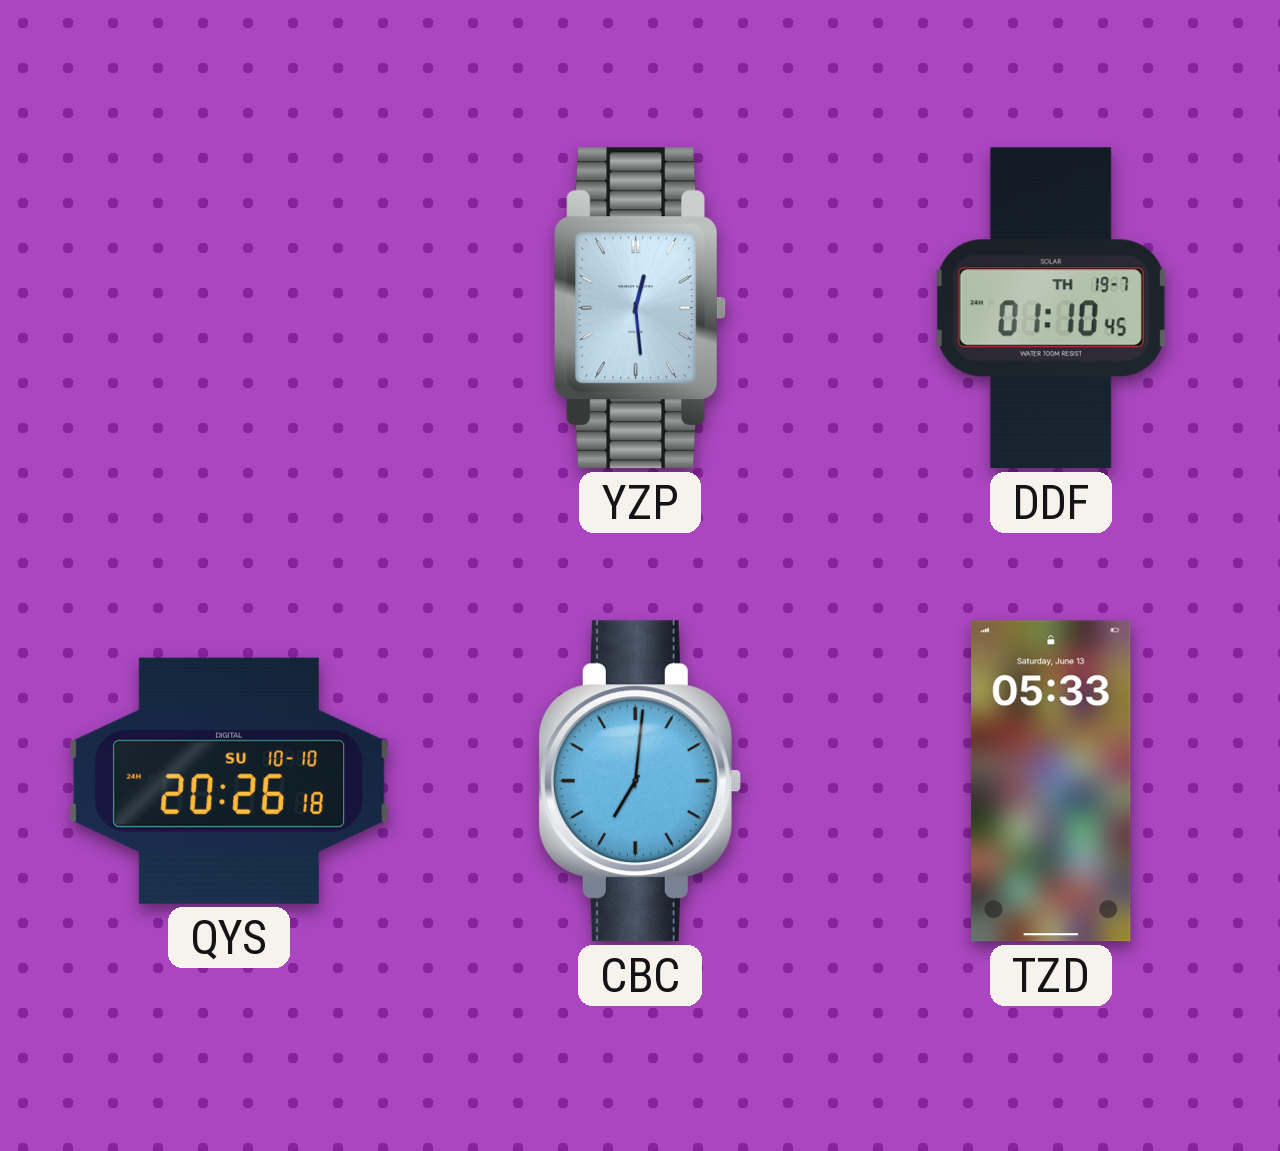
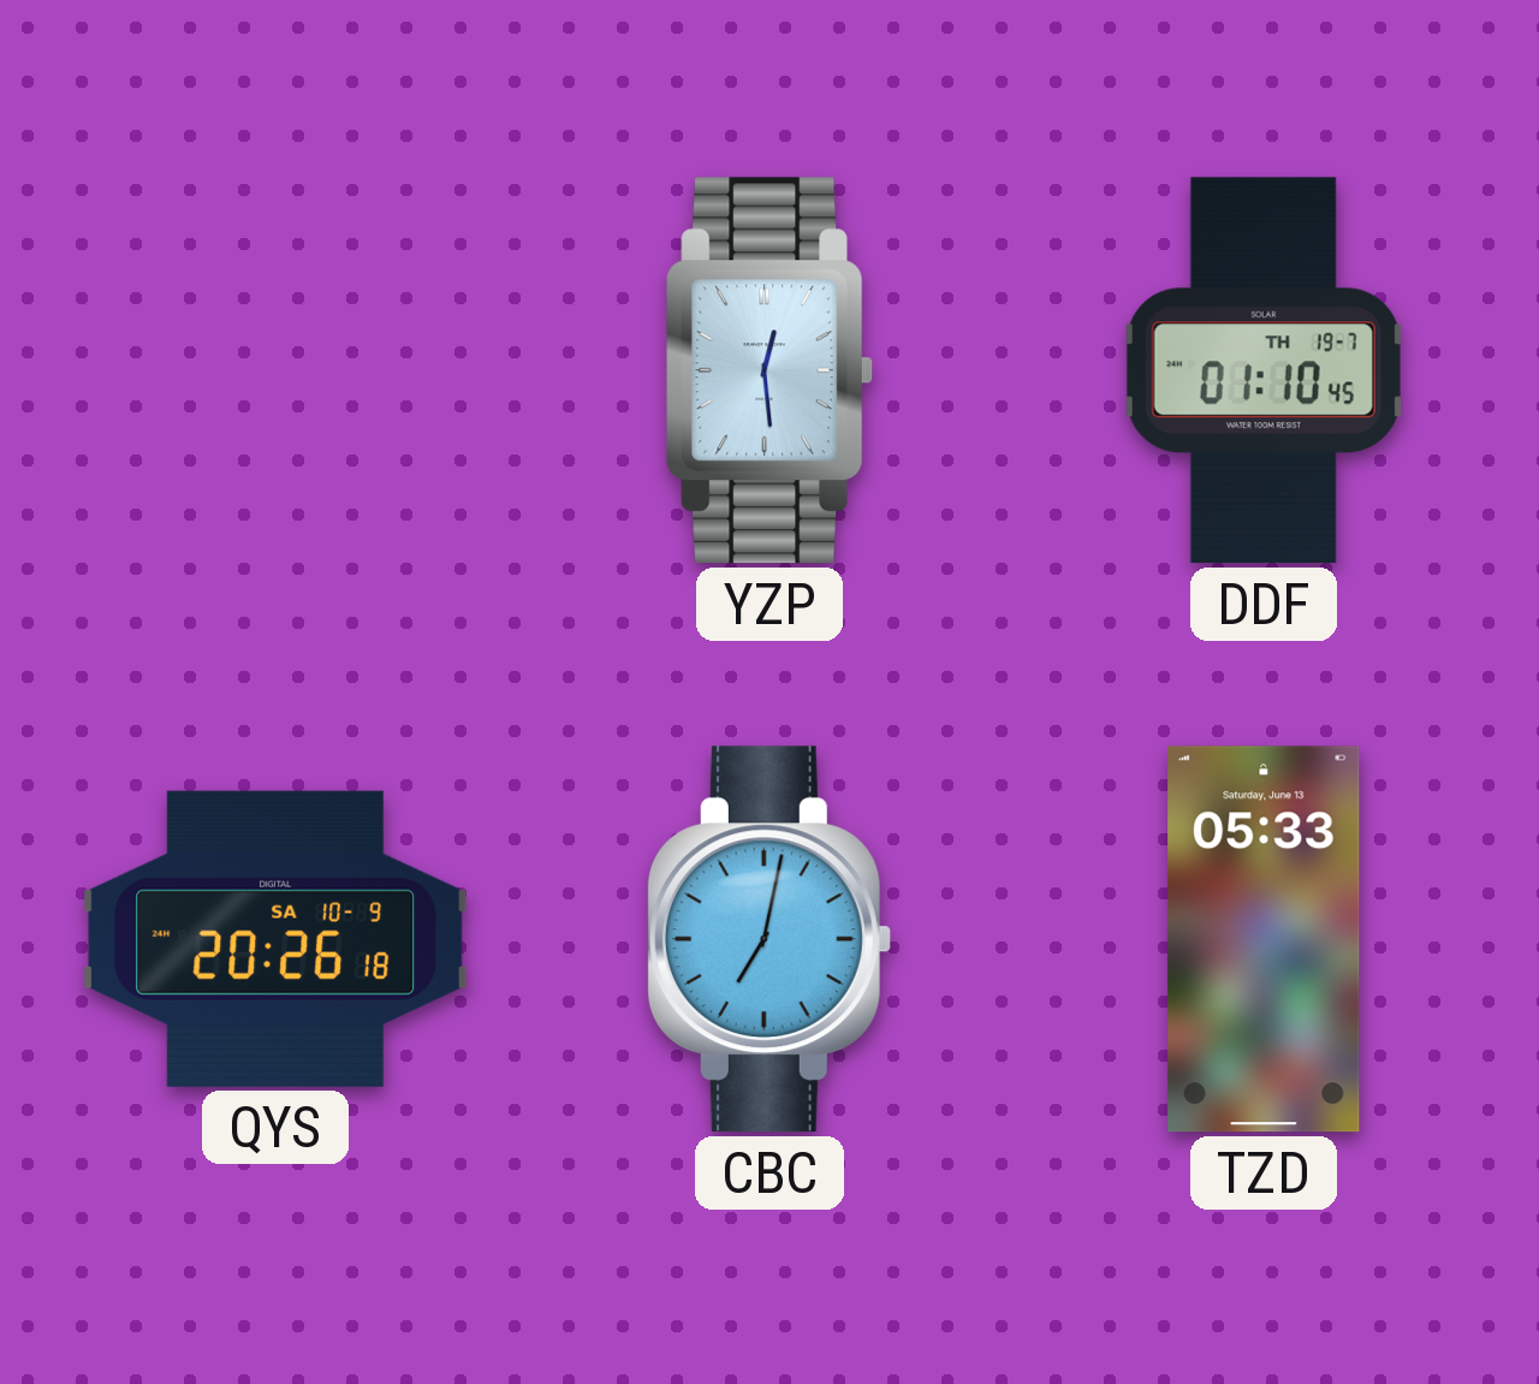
QYS date: SU 10-10 -> SA 10-9
CBC: 7:01 -> 7:02
